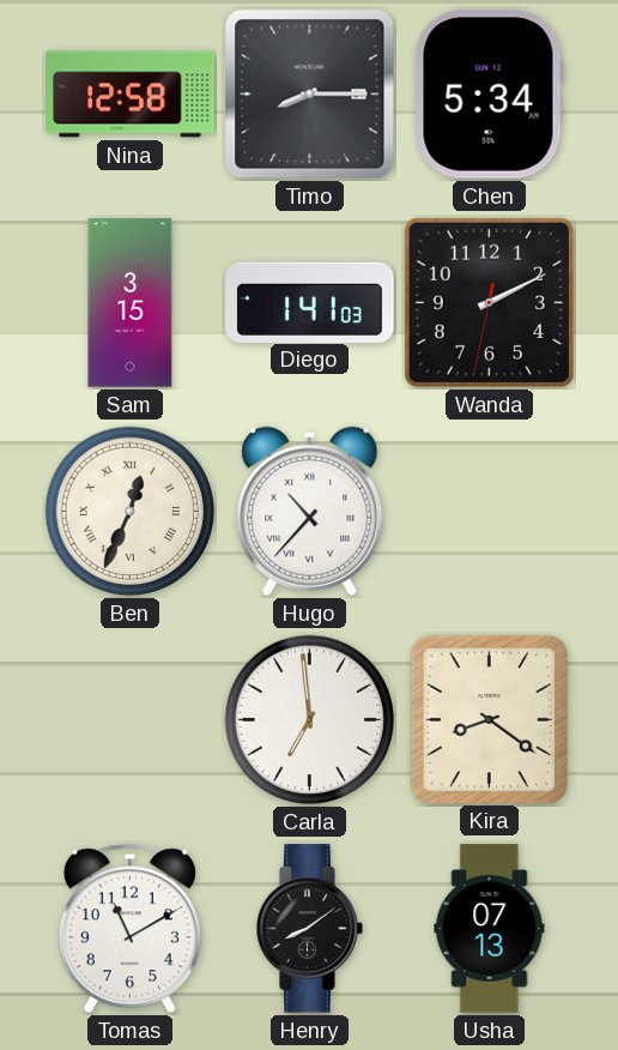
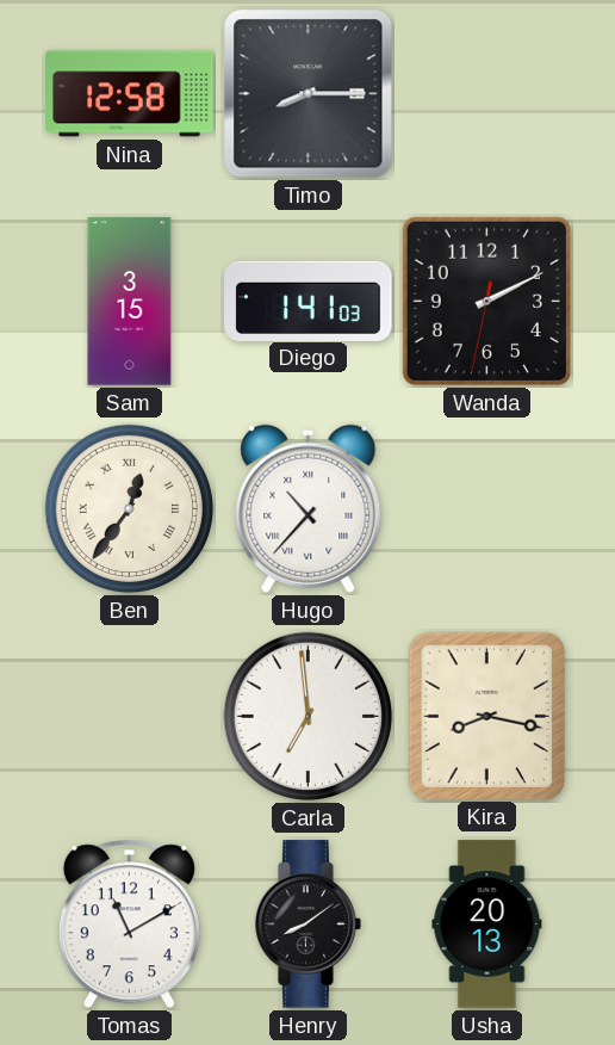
Chen: 5:34 -> none
Ben: 12:34 -> 12:36
Kira: 8:21 -> 8:17
Usha: 07:13 -> 20:13
